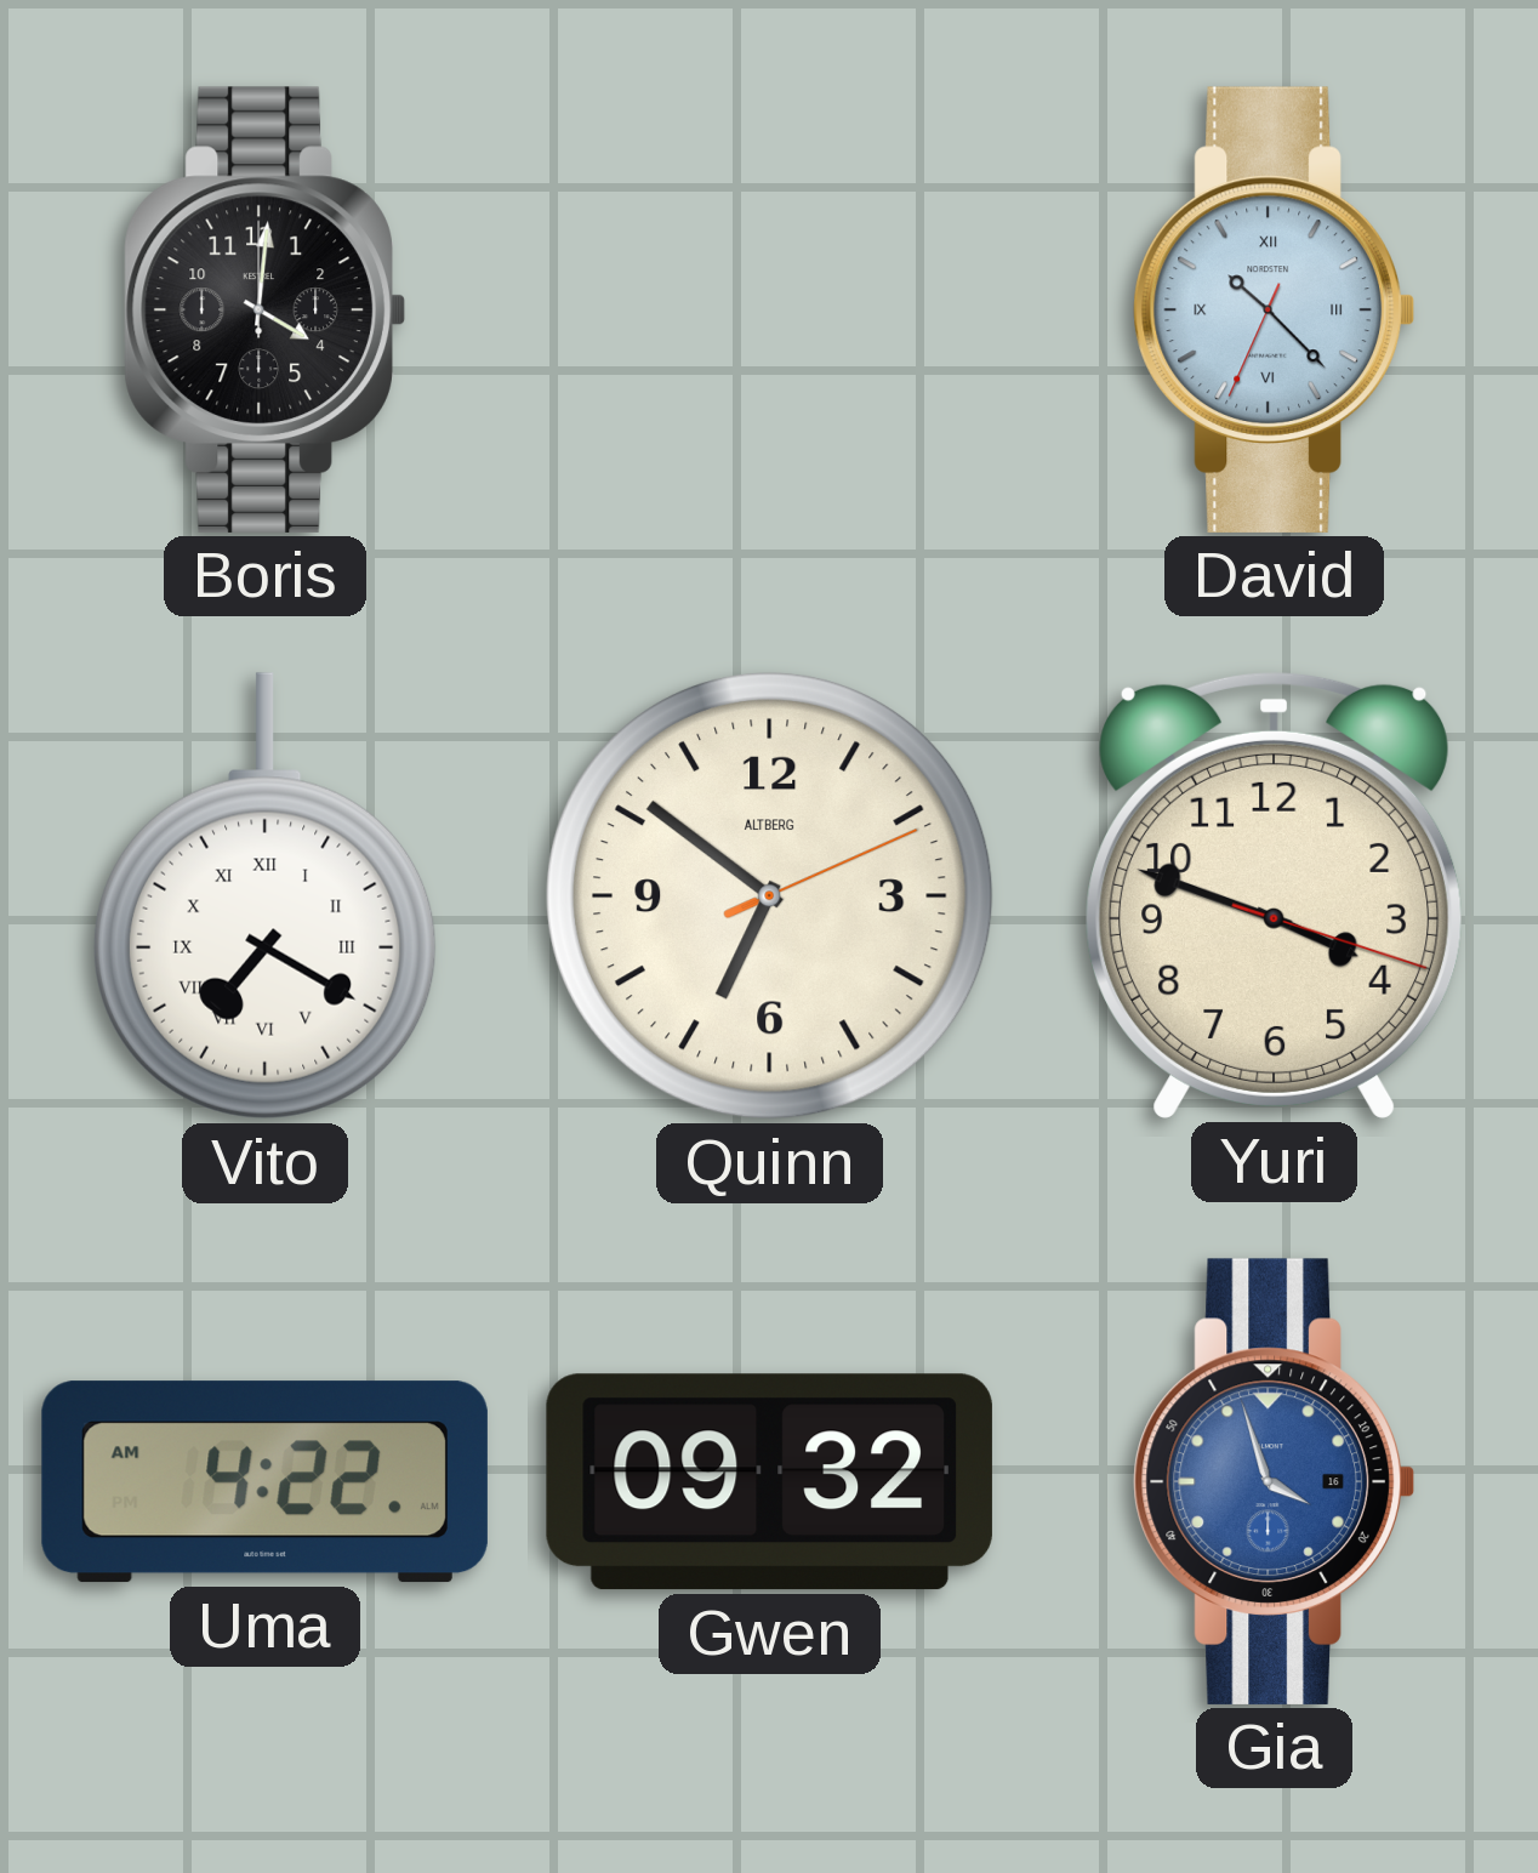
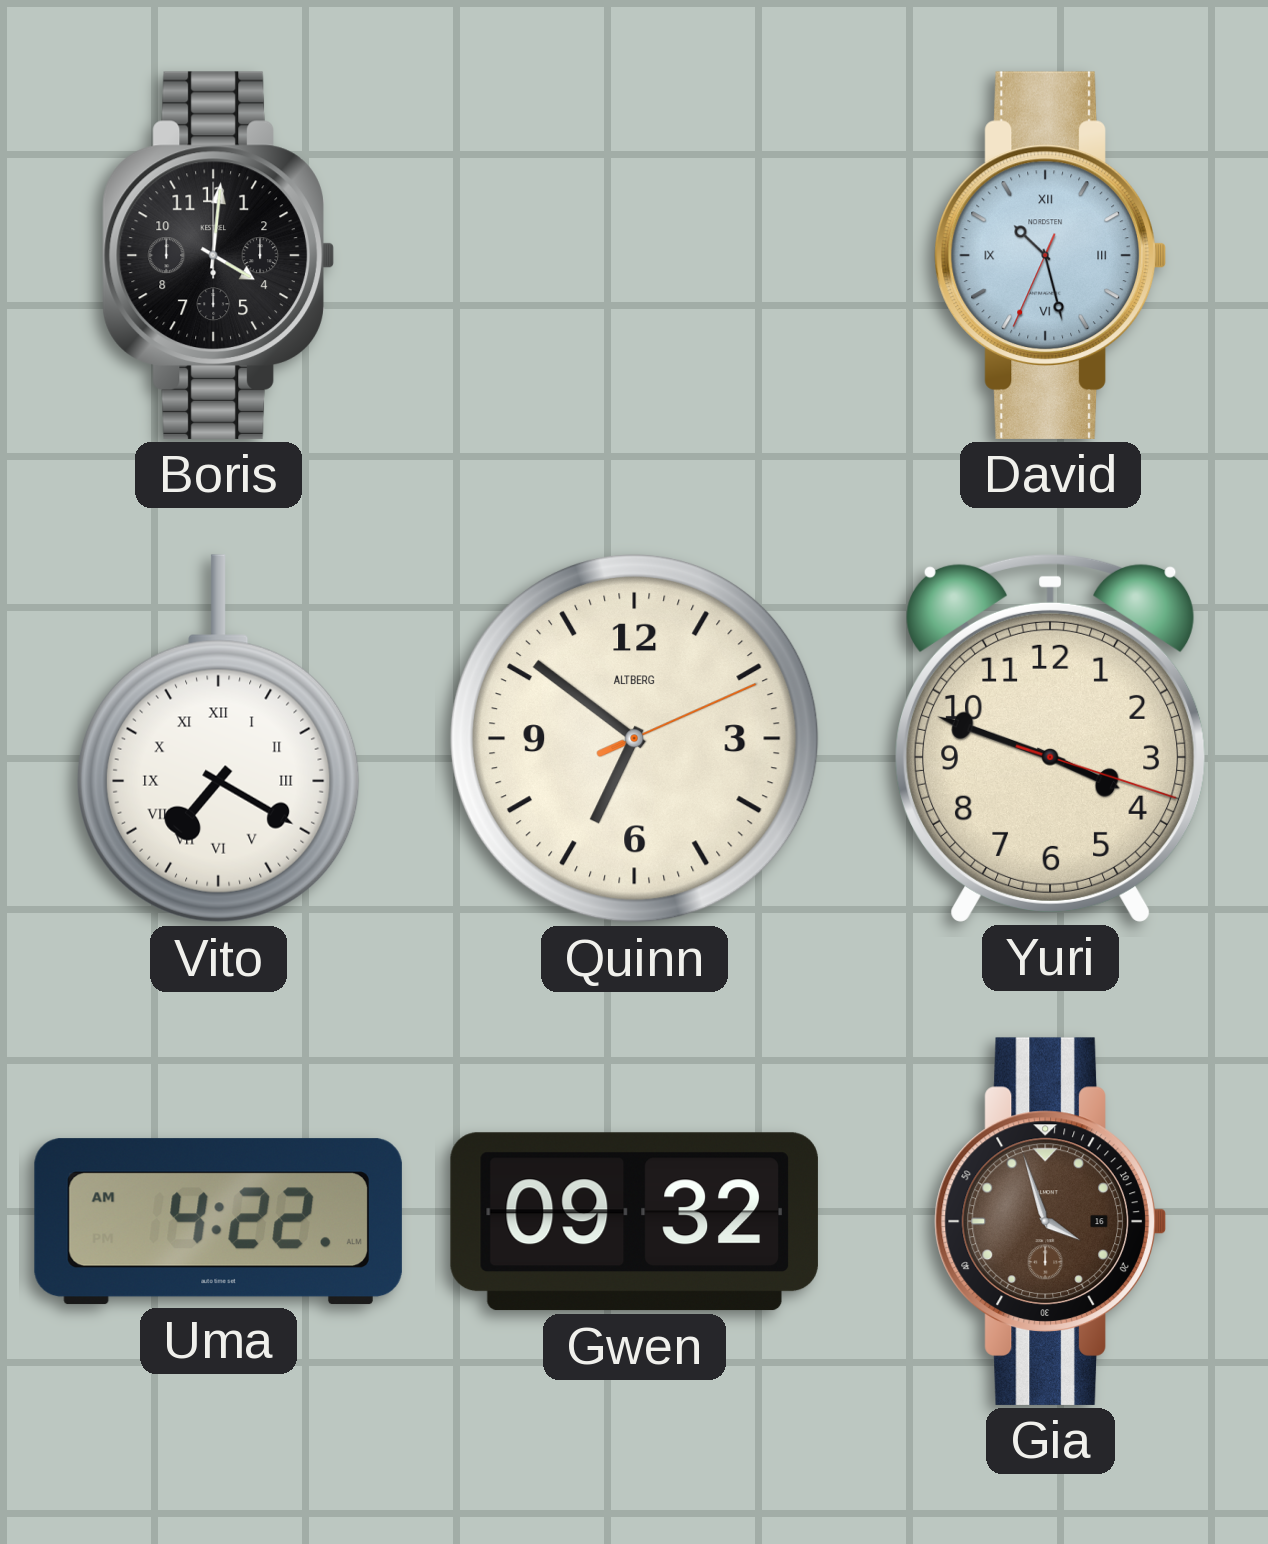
David: 10:22 -> 10:27
Gia dial: blue -> brown
